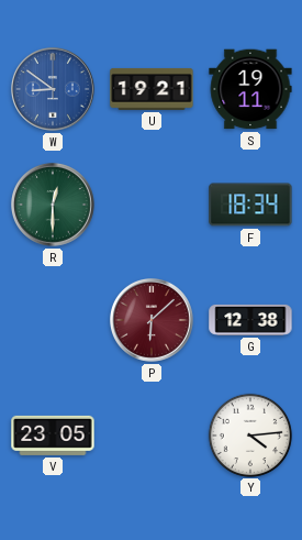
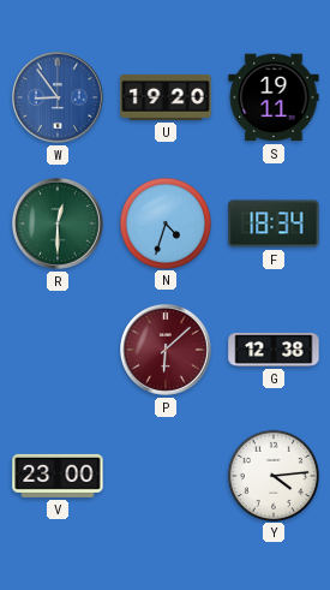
W: 8:51 -> 8:54
U: 19:21 -> 19:20
N: none -> 4:33
V: 23:05 -> 23:00
